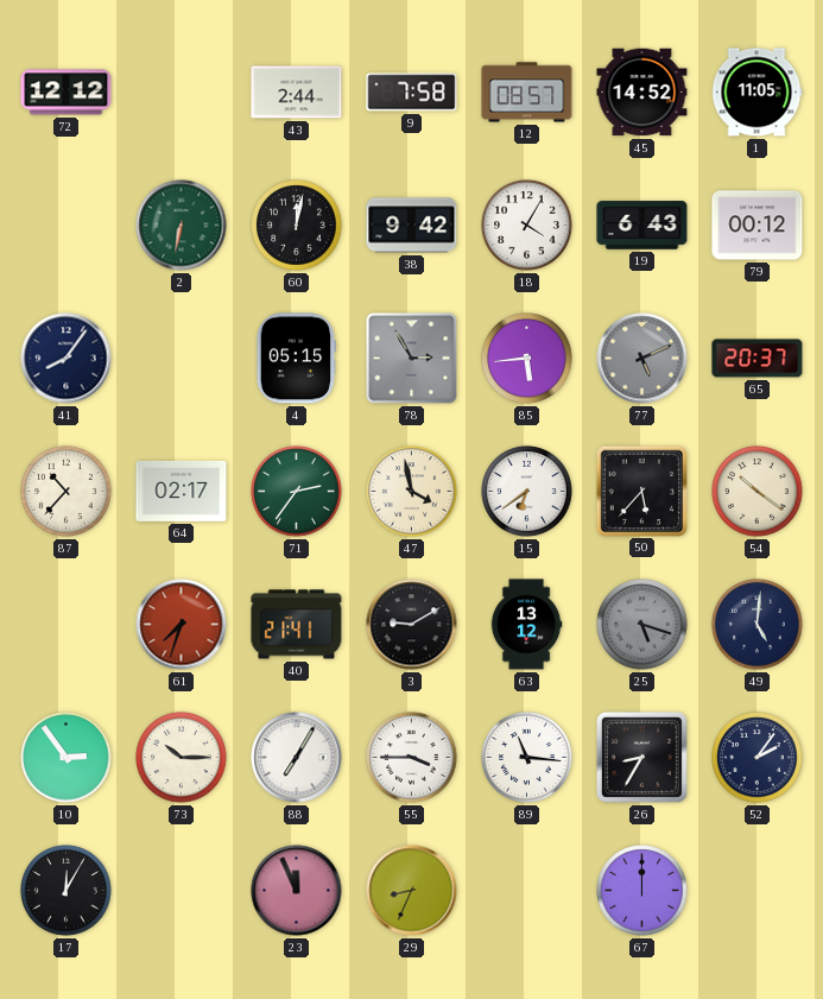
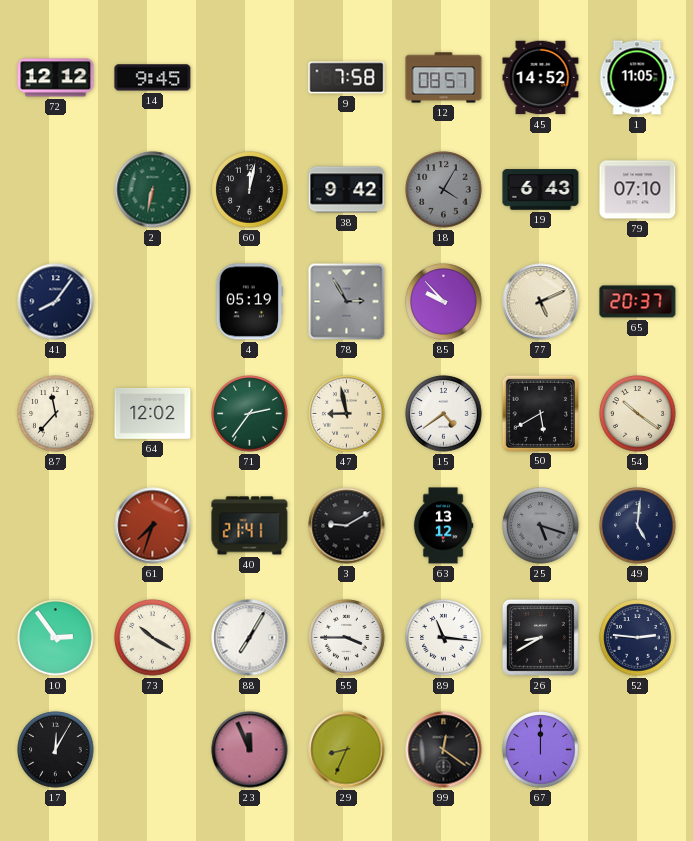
14: none -> 9:45
43: 2:44 -> none
18 dial: white -> grey
79: 00:12 -> 07:10
4: 05:15 -> 05:19
85: 5:44 -> 9:53
77 dial: grey -> cream
87: 10:37 -> 11:37
64: 02:17 -> 12:02
47: 3:58 -> 8:58
15: 6:39 -> 4:39
50: 5:37 -> 5:40
73: 10:15 -> 10:20
26: 8:35 -> 8:40
52: 2:06 -> 2:46
99: none -> 12:21
